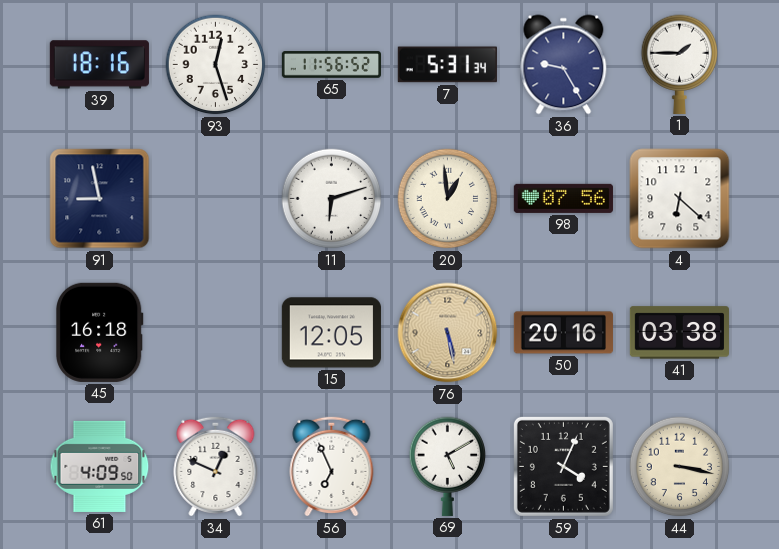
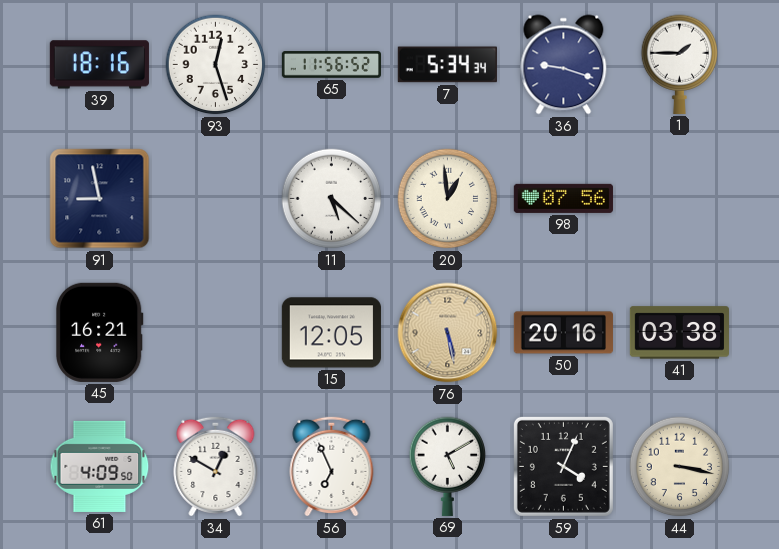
7: 5:31 -> 5:34
36: 9:25 -> 9:18
11: 6:12 -> 5:22
4: 6:22 -> none
45: 16:18 -> 16:21
34: 12:49 -> 12:50
